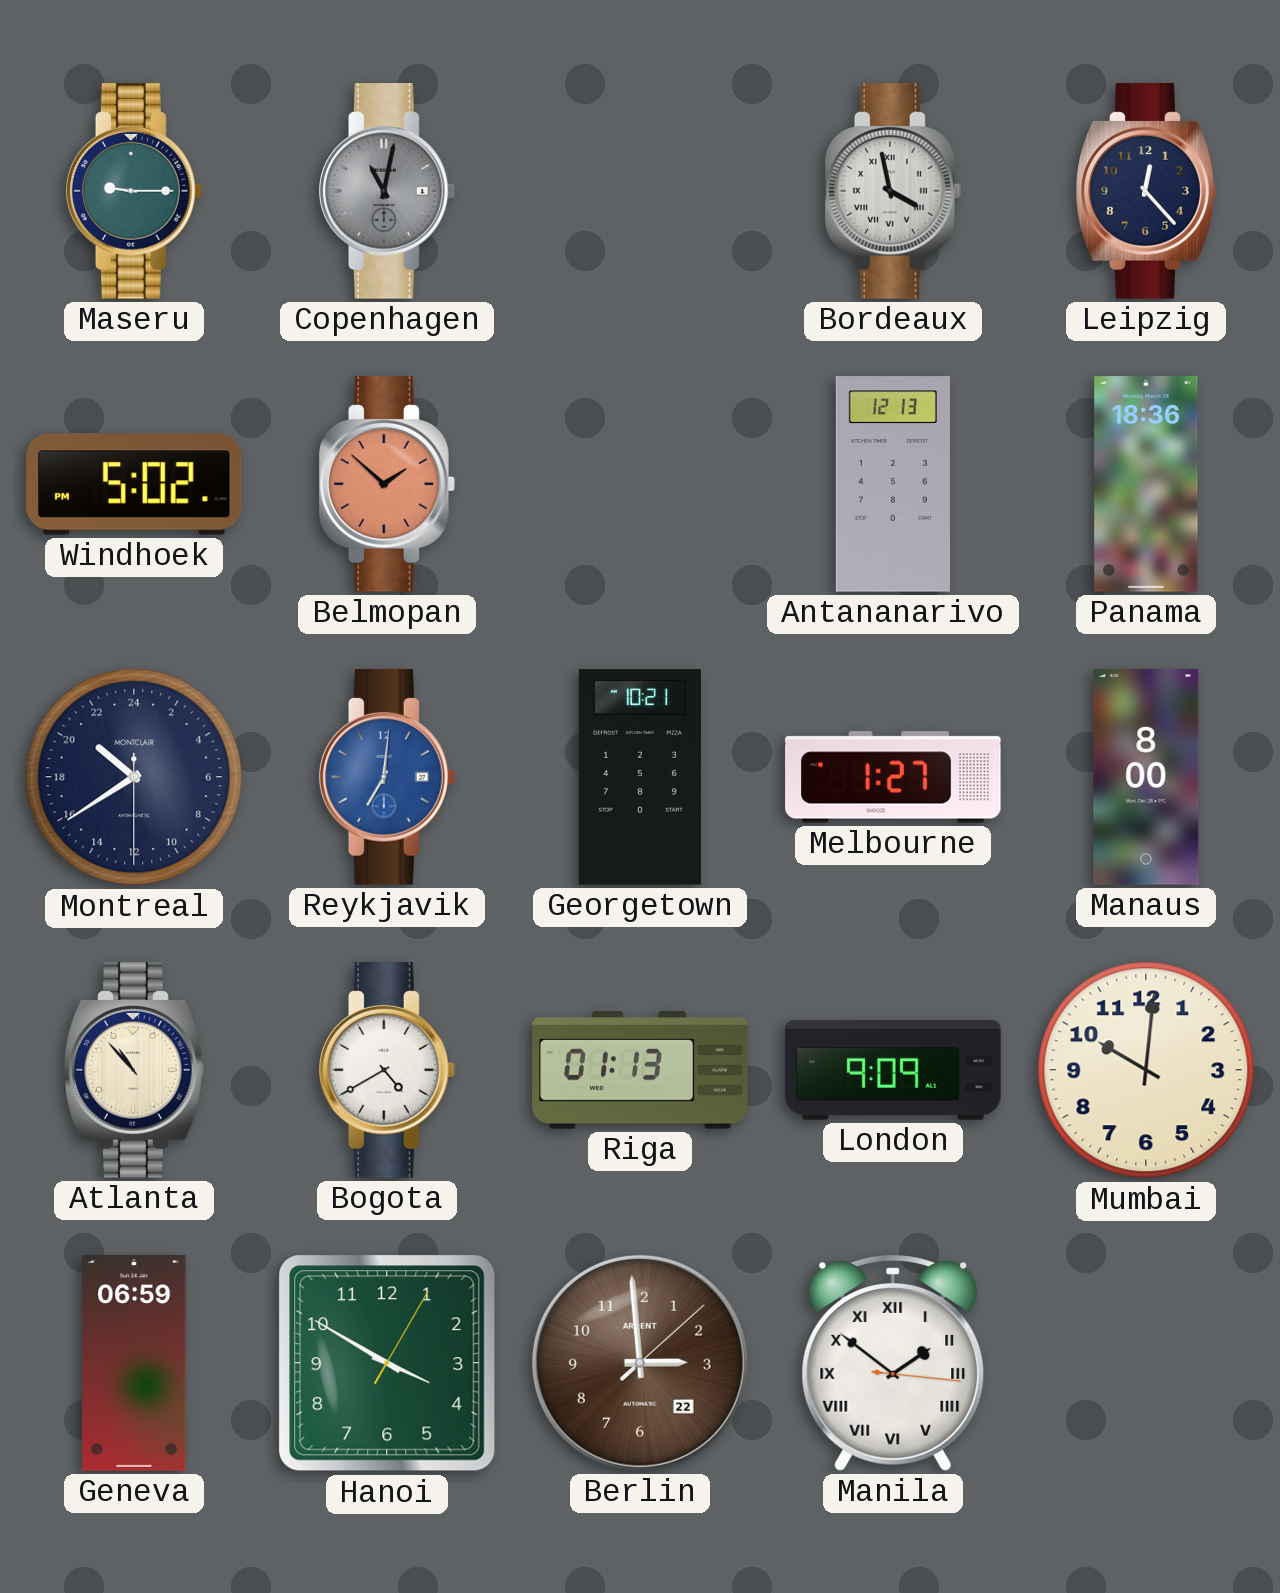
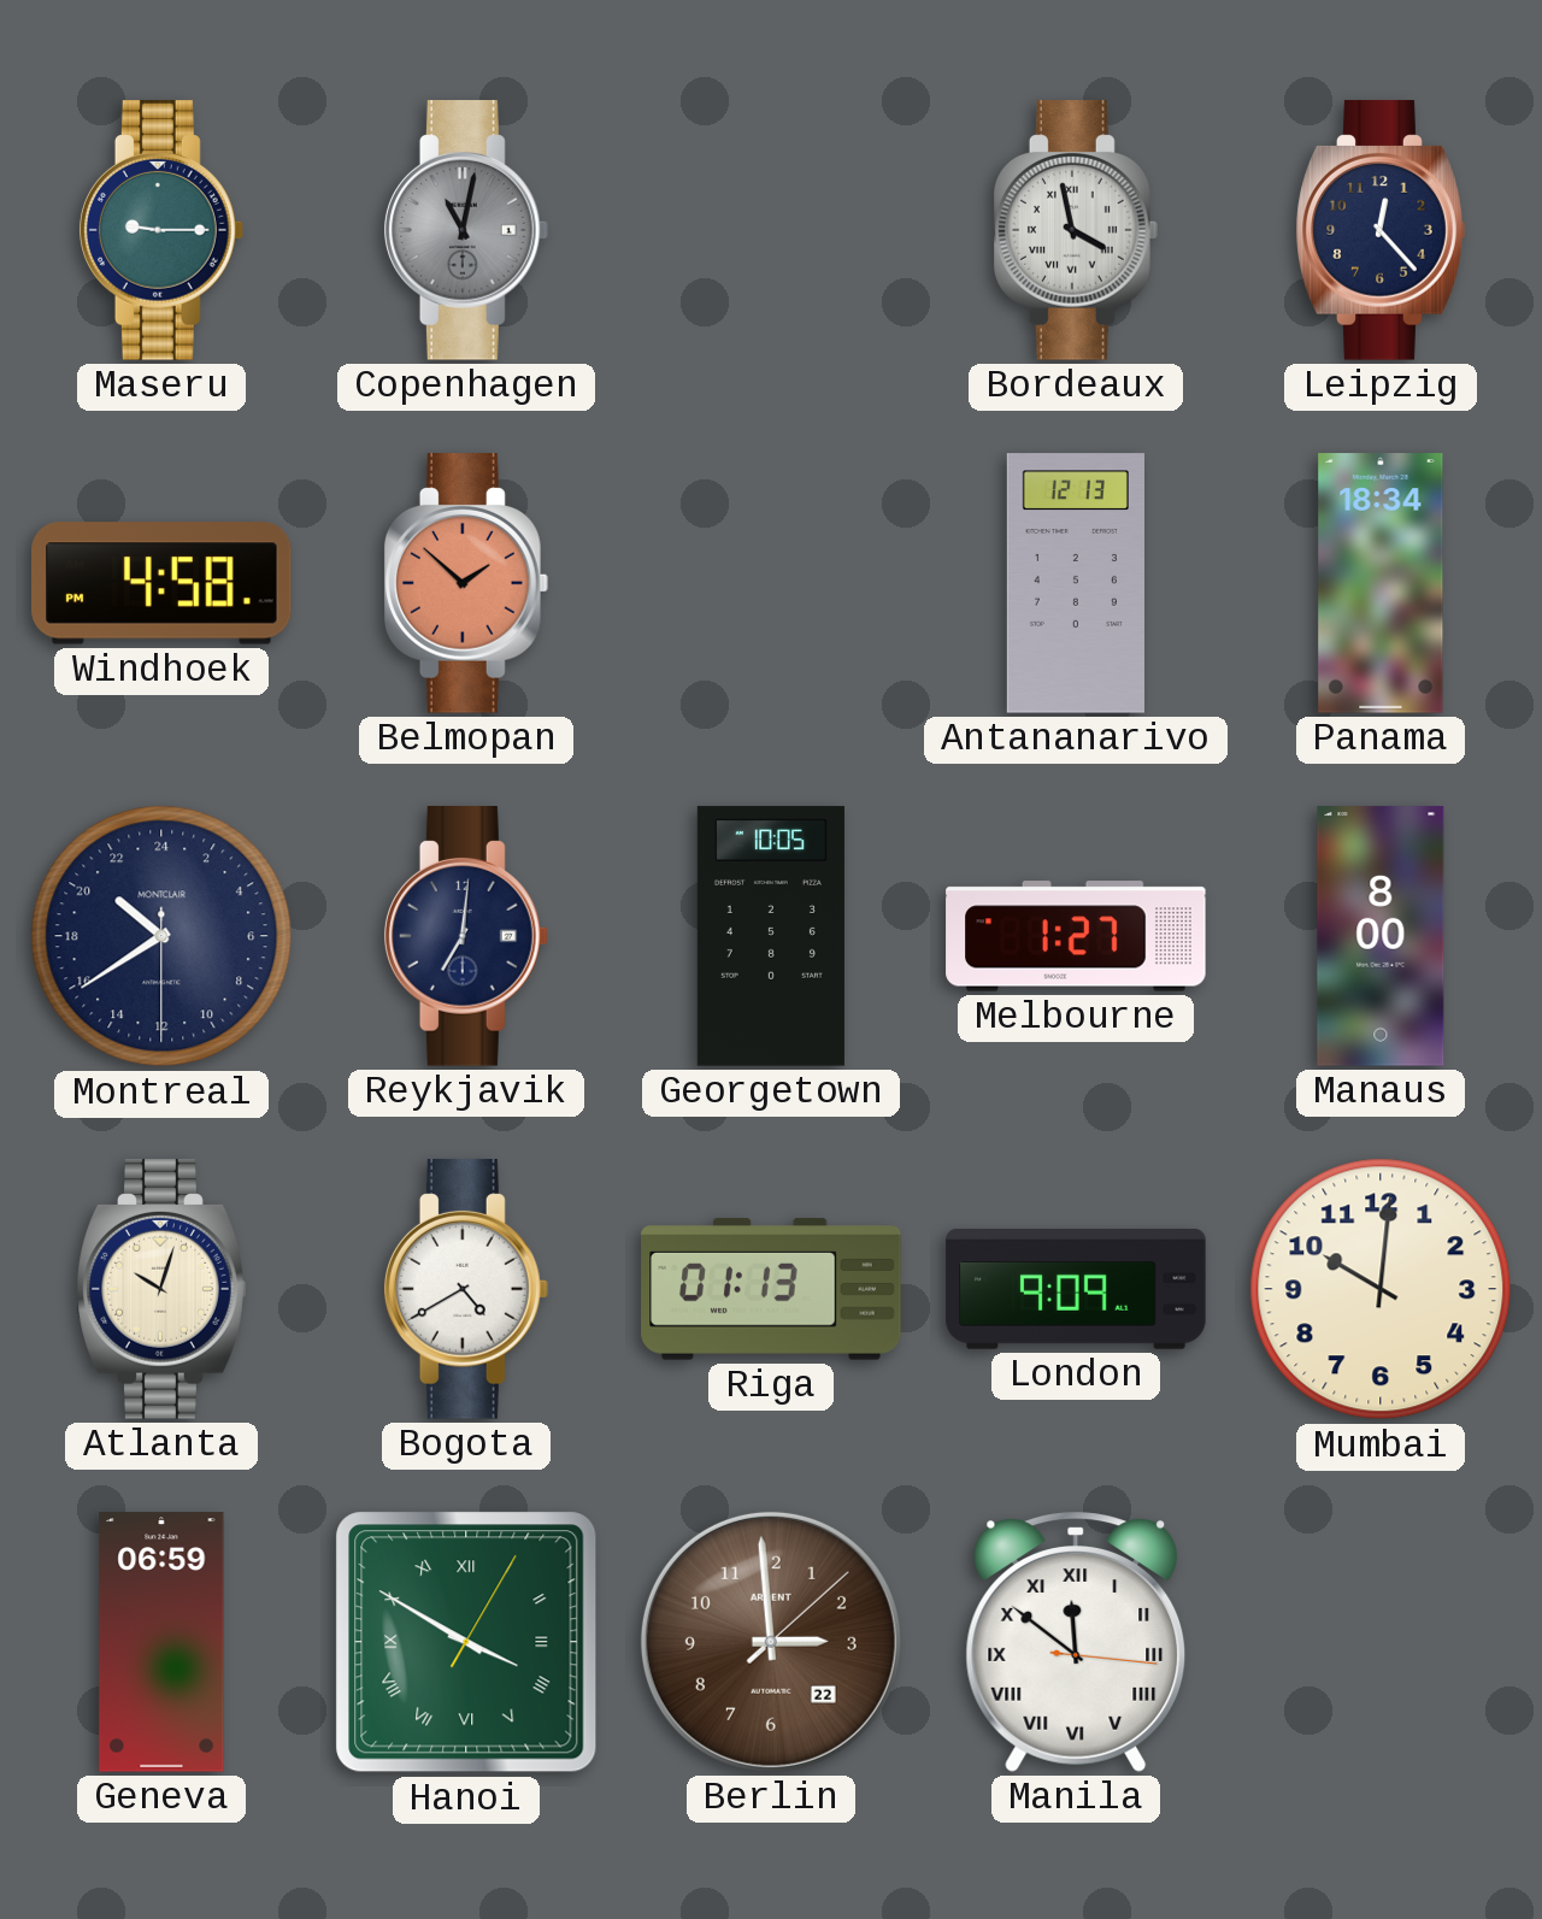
Windhoek: 5:02 -> 4:58
Panama: 18:36 -> 18:34
Reykjavik dial: blue -> navy
Georgetown: 10:21 -> 10:05
Atlanta: 10:53 -> 10:03
Hanoi numerals: Arabic -> Roman
Manila: 1:51 -> 11:51
